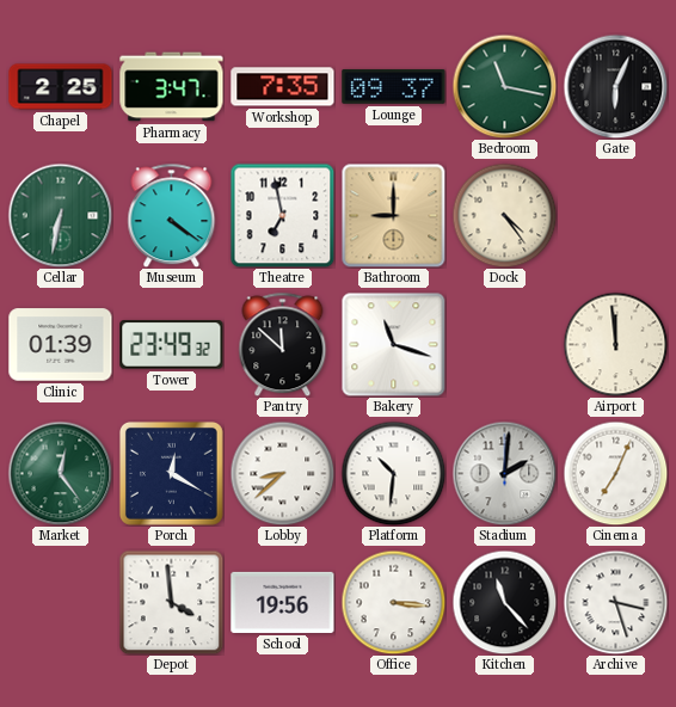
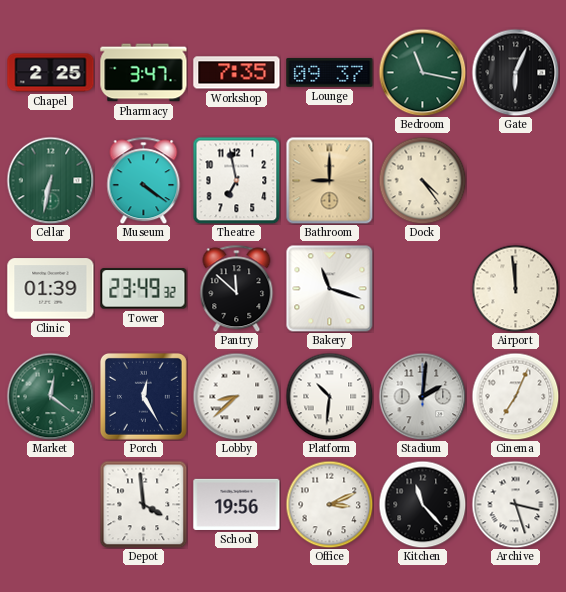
Market: 12:24 -> 12:21
Porch: 12:20 -> 12:25
Office: 3:16 -> 3:11
